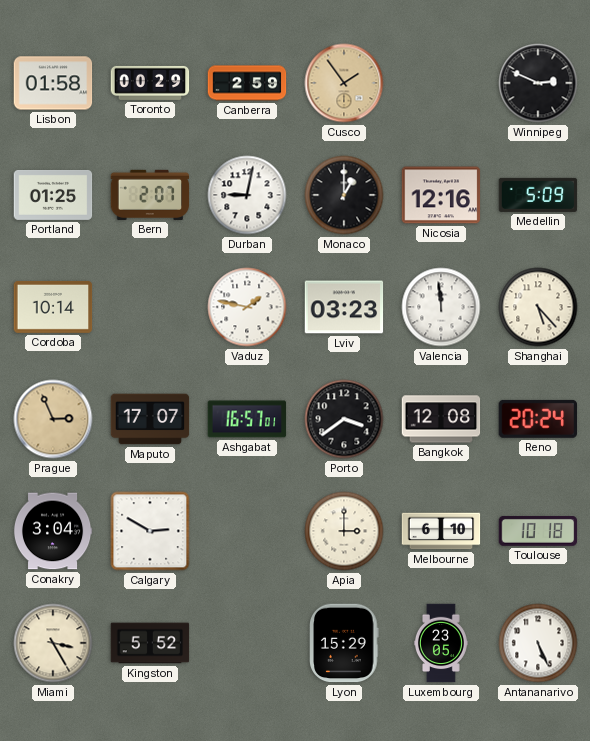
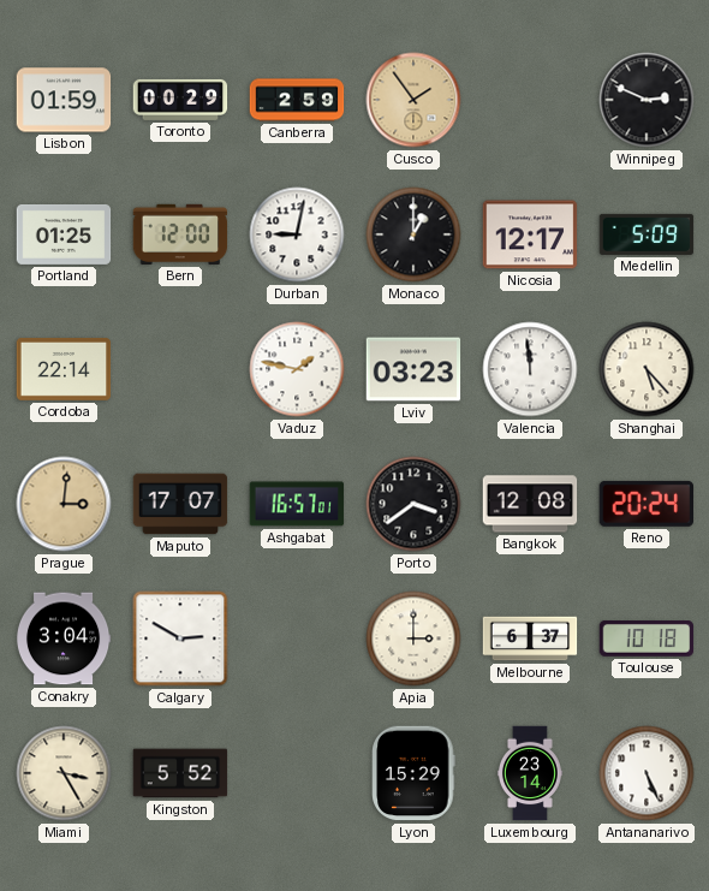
Lisbon: 01:58 -> 01:59
Bern: 2:07 -> 12:00
Nicosia: 12:16 -> 12:17
Cordoba: 10:14 -> 22:14
Prague: 2:56 -> 3:01
Melbourne: 6:10 -> 6:37
Luxembourg: 23:05 -> 23:14
